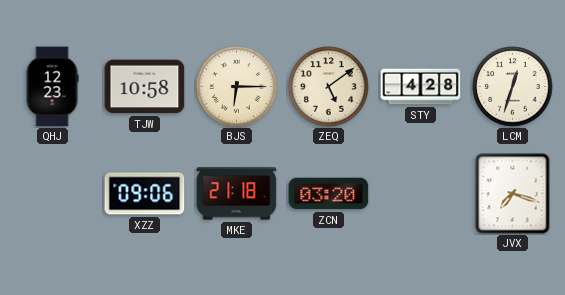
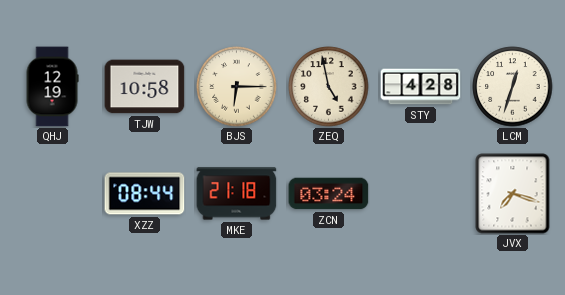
QHJ: 12:23 -> 12:19
ZEQ: 5:09 -> 4:58
XZZ: 09:06 -> 08:44
ZCN: 03:20 -> 03:24
